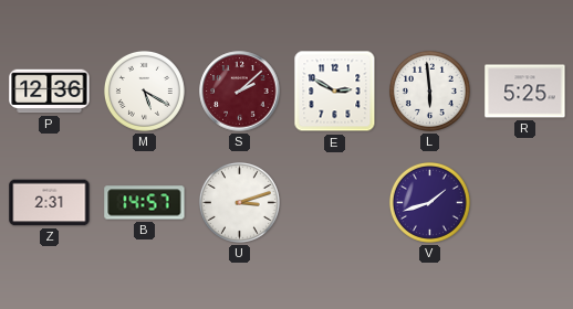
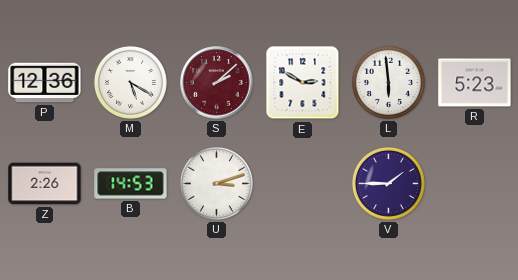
R: 5:25 -> 5:23
Z: 2:31 -> 2:26
B: 14:57 -> 14:53
V: 1:42 -> 1:45
